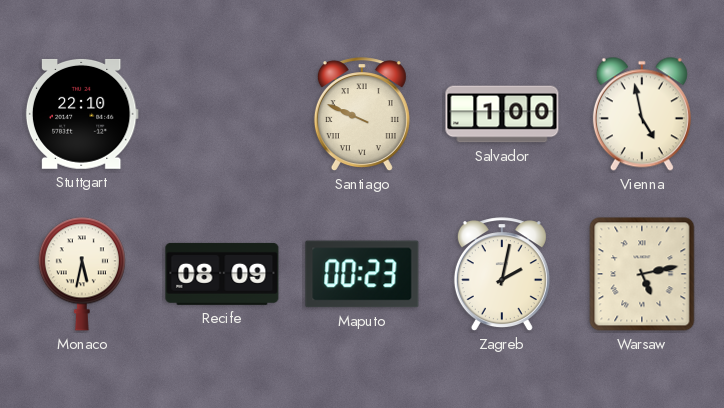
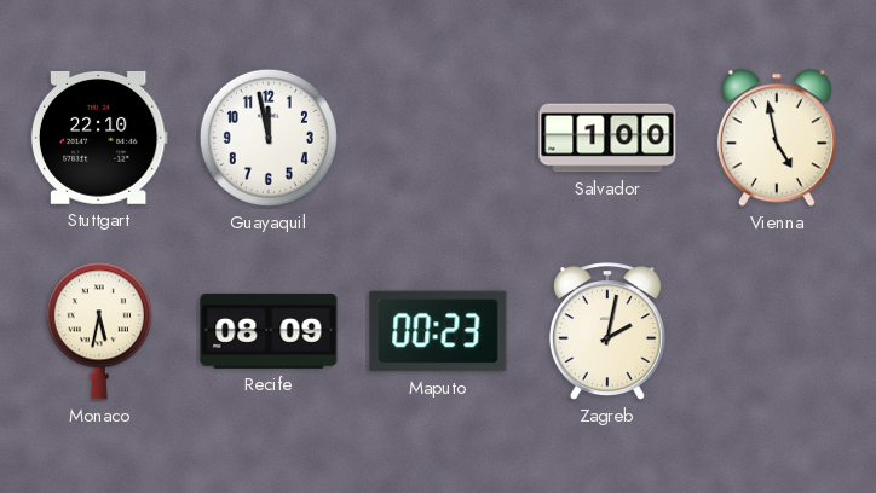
Guayaquil: none -> 11:58
Santiago: 9:49 -> none
Warsaw: 5:13 -> none
